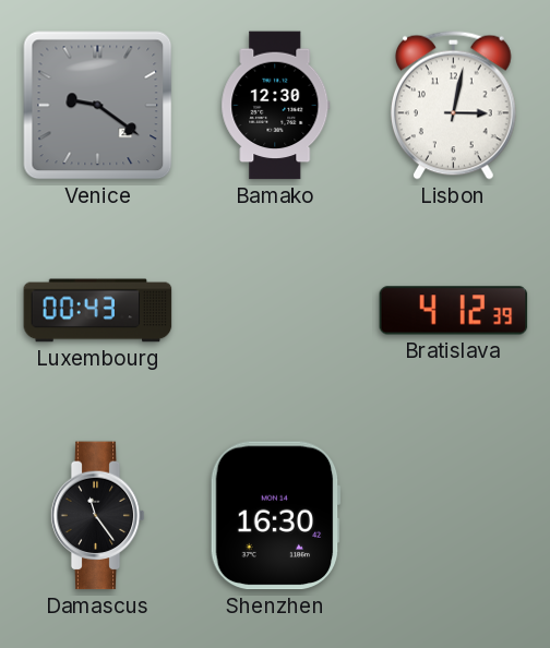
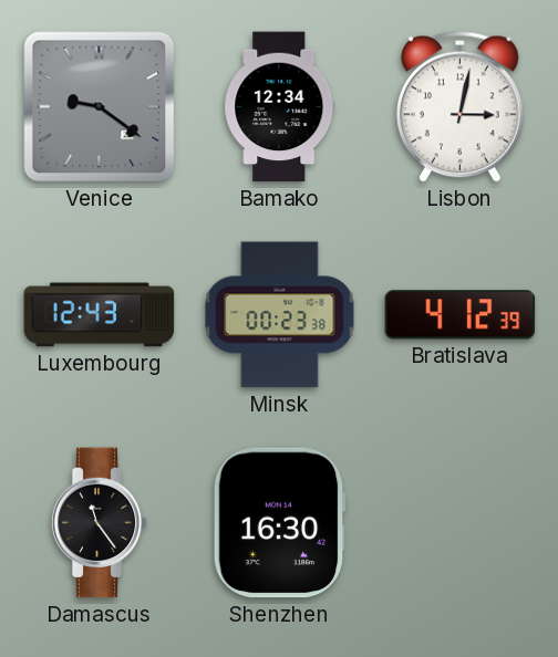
Bamako: 12:30 -> 12:34
Luxembourg: 00:43 -> 12:43
Minsk: none -> 00:23
